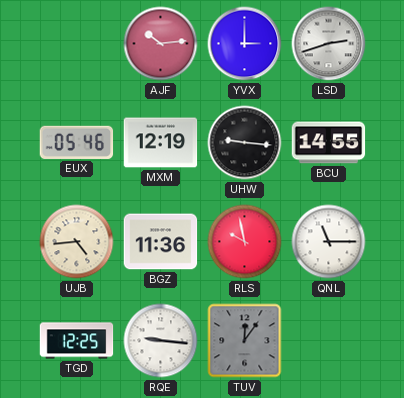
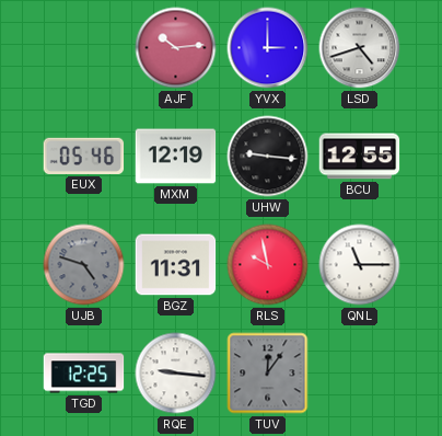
LSD: 2:42 -> 4:42
BCU: 14:55 -> 12:55
UJB: 4:44 -> 4:48
UJB dial: cream -> grey
BGZ: 11:36 -> 11:31
